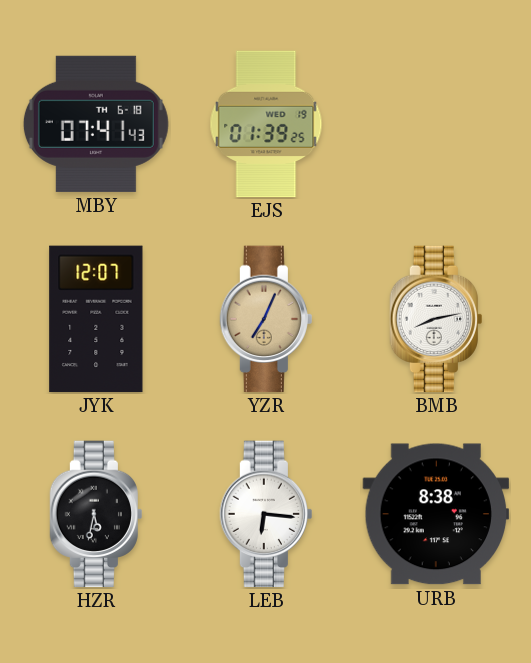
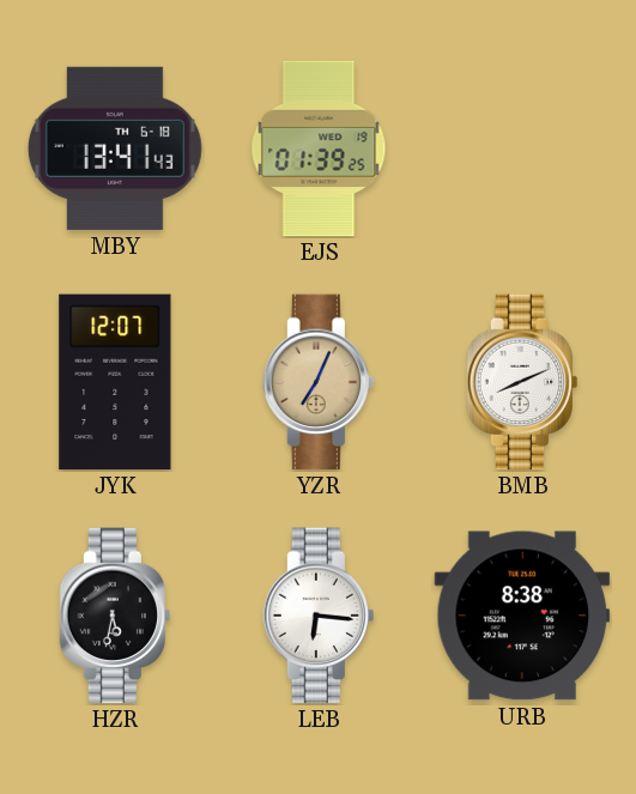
MBY: 07:41 -> 13:41
BMB: 8:13 -> 8:11
